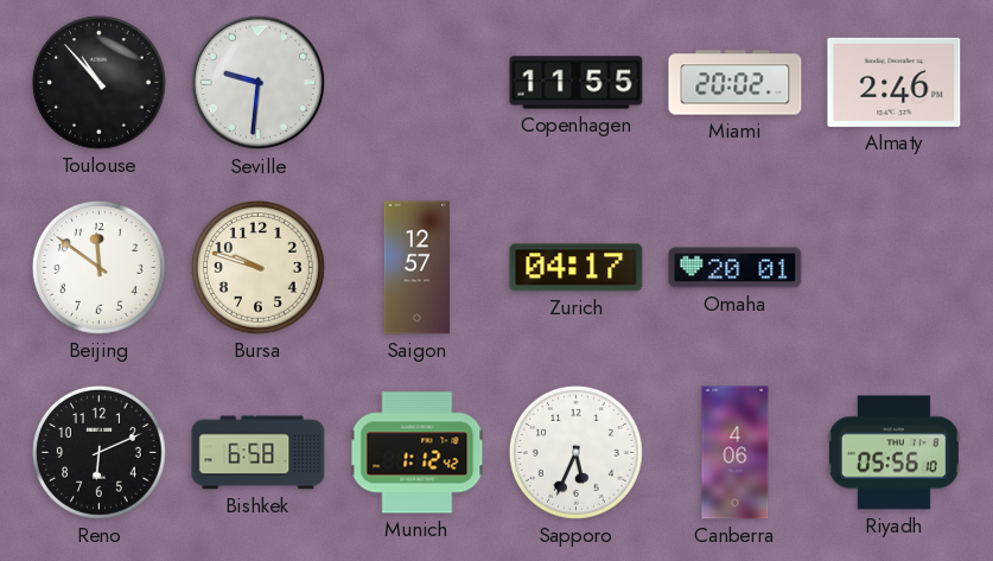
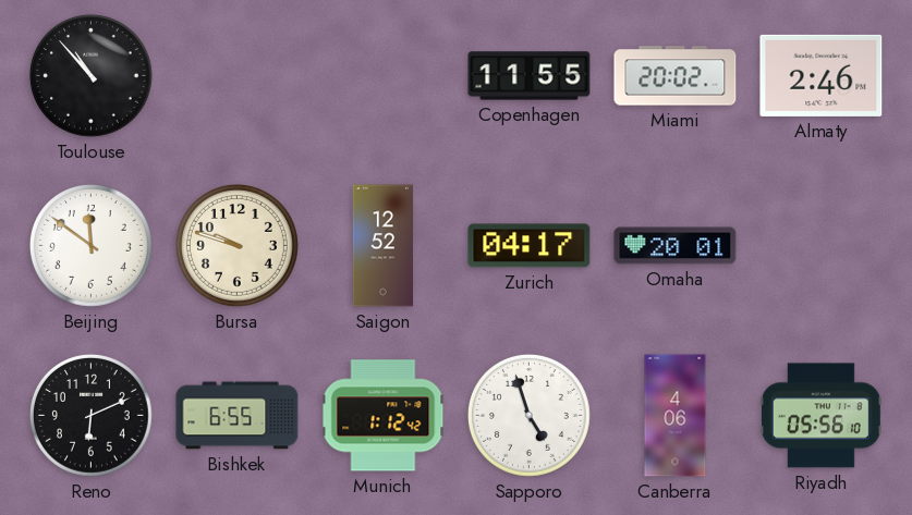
Seville: 9:31 -> none
Saigon: 12:57 -> 12:52
Bishkek: 6:58 -> 6:55
Sapporo: 5:34 -> 4:57
